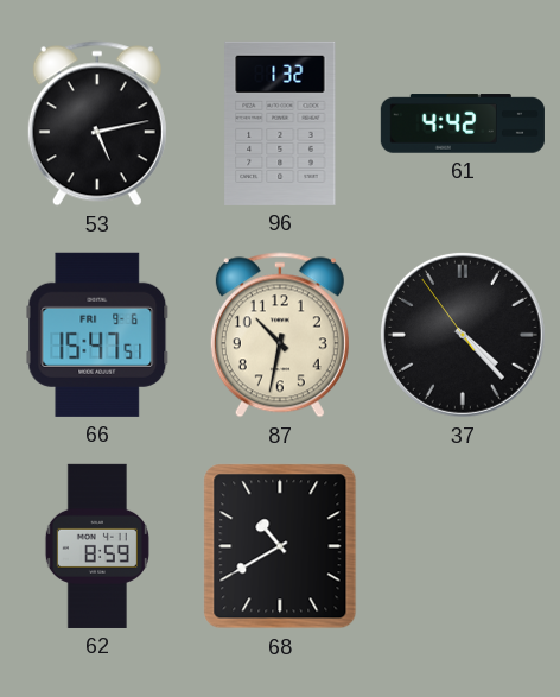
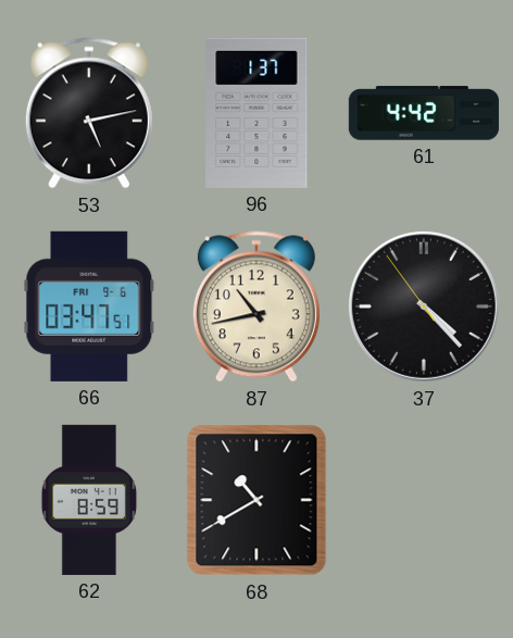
96: 1:32 -> 1:37
66: 15:47 -> 03:47
87: 10:32 -> 10:43
